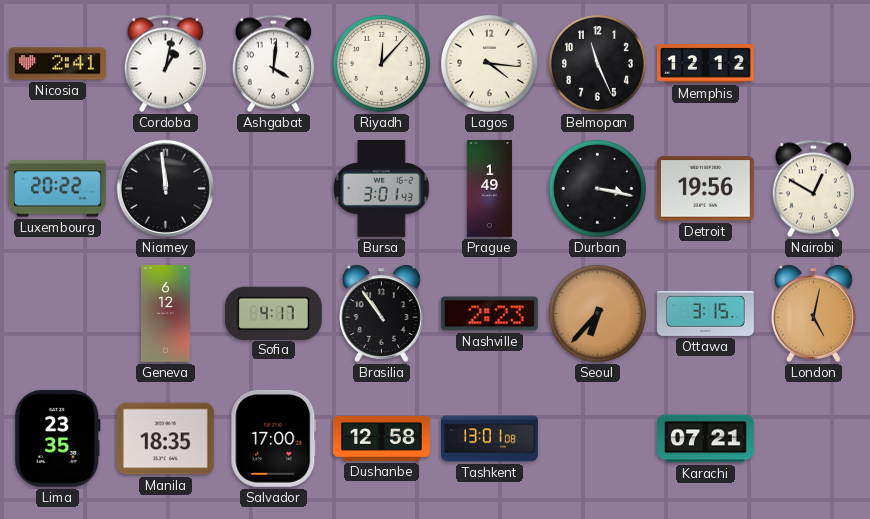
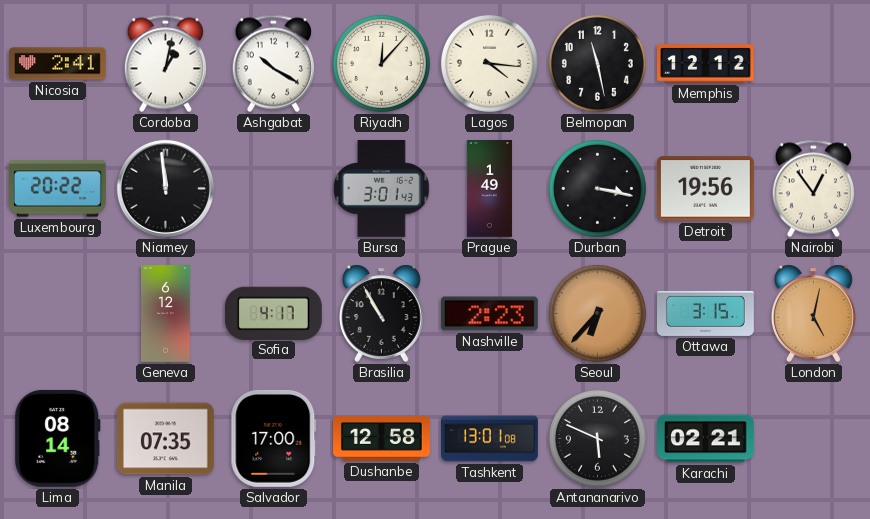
Ashgabat: 4:01 -> 10:20
Belmopan: 11:26 -> 11:28
Nairobi: 12:50 -> 12:54
Brasilia: 10:54 -> 10:55
Lima: 23:35 -> 08:14
Manila: 18:35 -> 07:35
Antananarivo: none -> 5:49
Karachi: 07:21 -> 02:21
